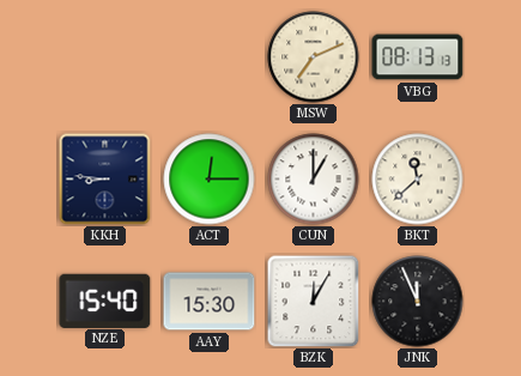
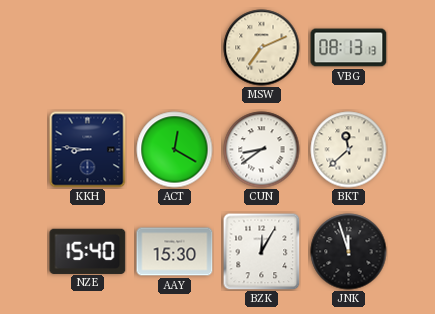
ACT: 12:15 -> 12:20
CUN: 1:00 -> 8:39
JNK: 11:56 -> 11:57
